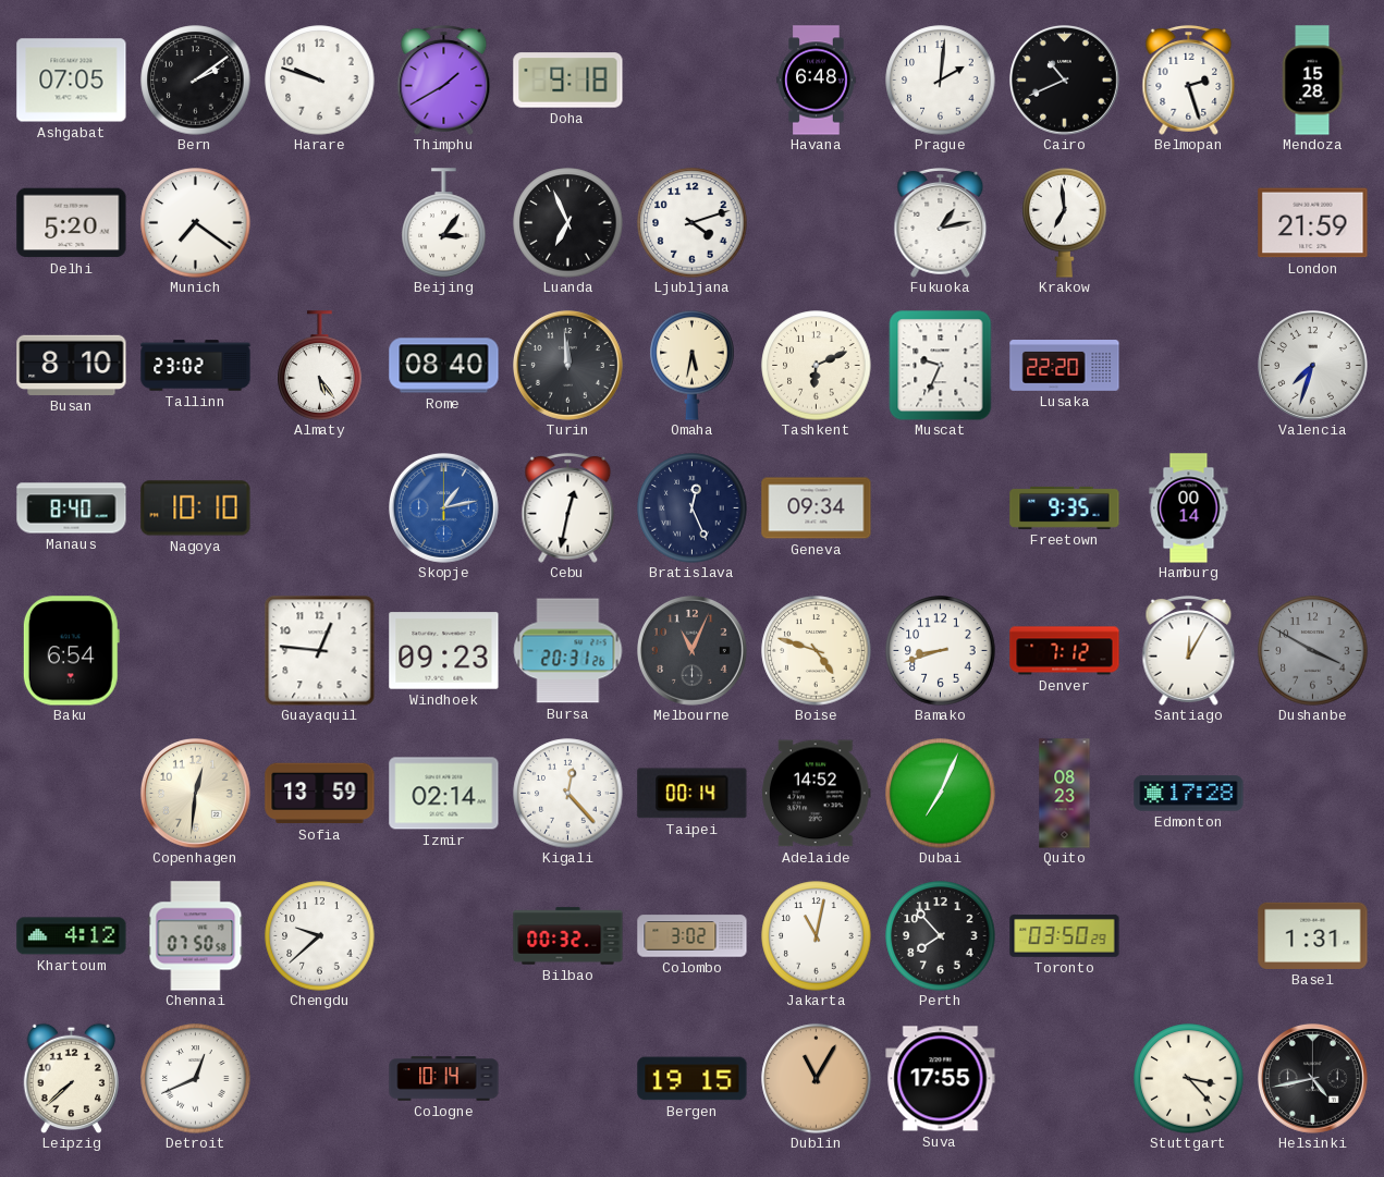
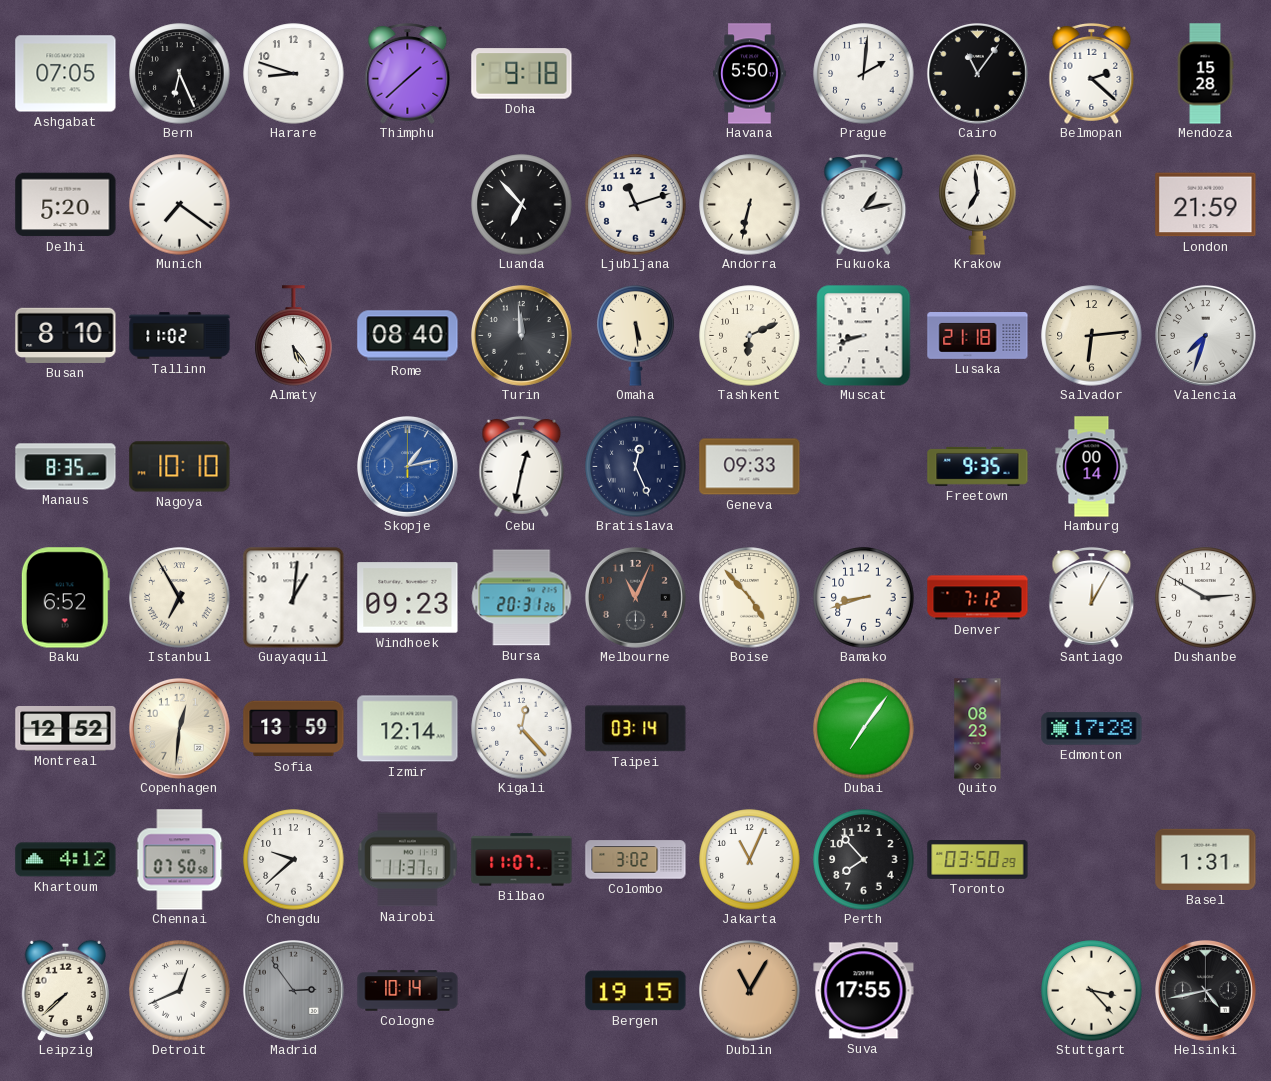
Bern: 2:09 -> 6:26
Harare: 9:48 -> 8:48
Thimphu: 1:40 -> 1:38
Havana: 6:48 -> 5:50
Cairo: 10:41 -> 11:06
Belmopan: 2:27 -> 2:22
Beijing: 3:06 -> none
Luanda: 6:56 -> 6:53
Ljubljana: 4:12 -> 11:12
Andorra: none -> 6:32
Tallinn: 23:02 -> 11:02
Omaha: 5:32 -> 5:29
Muscat: 9:34 -> 8:42
Lusaka: 22:20 -> 21:18
Salvador: none -> 6:14
Manaus: 8:40 -> 8:35
Geneva: 09:34 -> 09:33
Baku: 6:54 -> 6:52
Istanbul: none -> 6:55
Guayaquil: 12:46 -> 1:01
Boise: 4:48 -> 4:53
Dushanbe: 3:50 -> 2:50
Dushanbe dial: grey -> white
Montreal: none -> 12:52
Izmir: 02:14 -> 12:14
Taipei: 00:14 -> 03:14
Adelaide: 14:52 -> none
Dubai: 7:04 -> 7:06
Nairobi: none -> 11:37
Bilbao: 00:32 -> 11:07
Jakarta: 11:02 -> 11:04
Madrid: none -> 2:54
